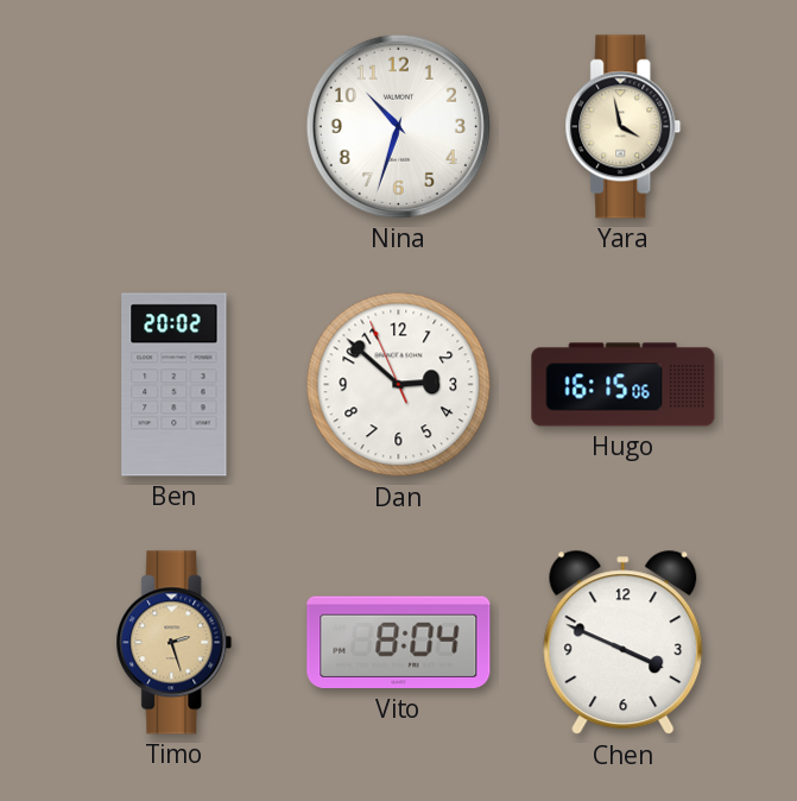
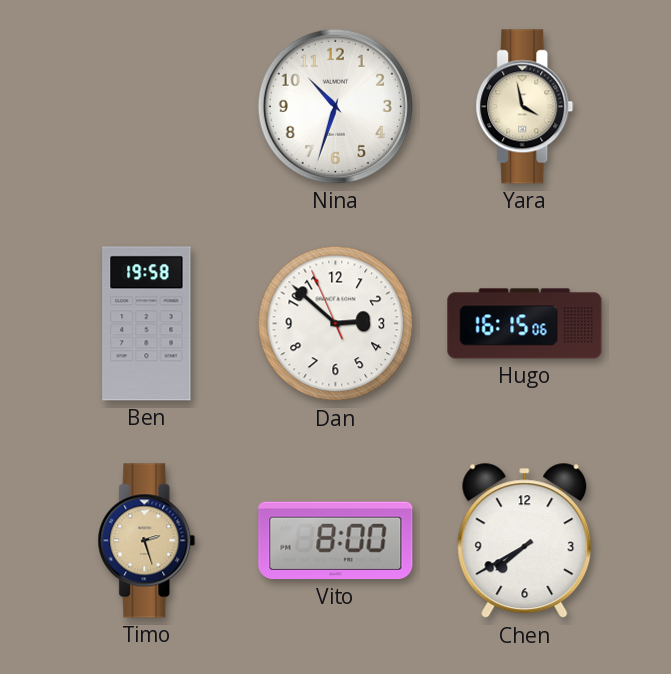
Ben: 20:02 -> 19:58
Vito: 8:04 -> 8:00
Chen: 3:49 -> 7:40
